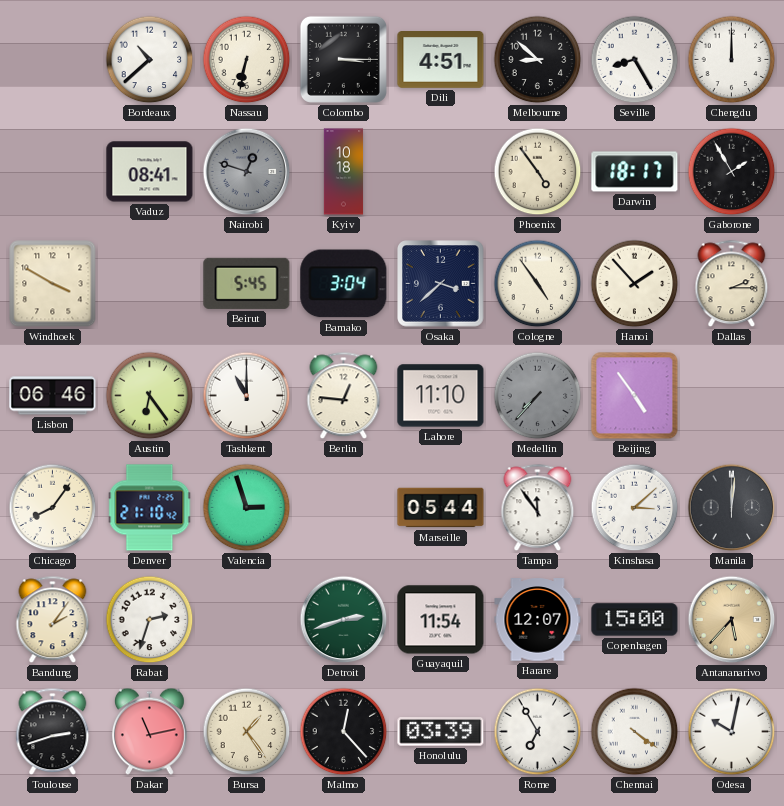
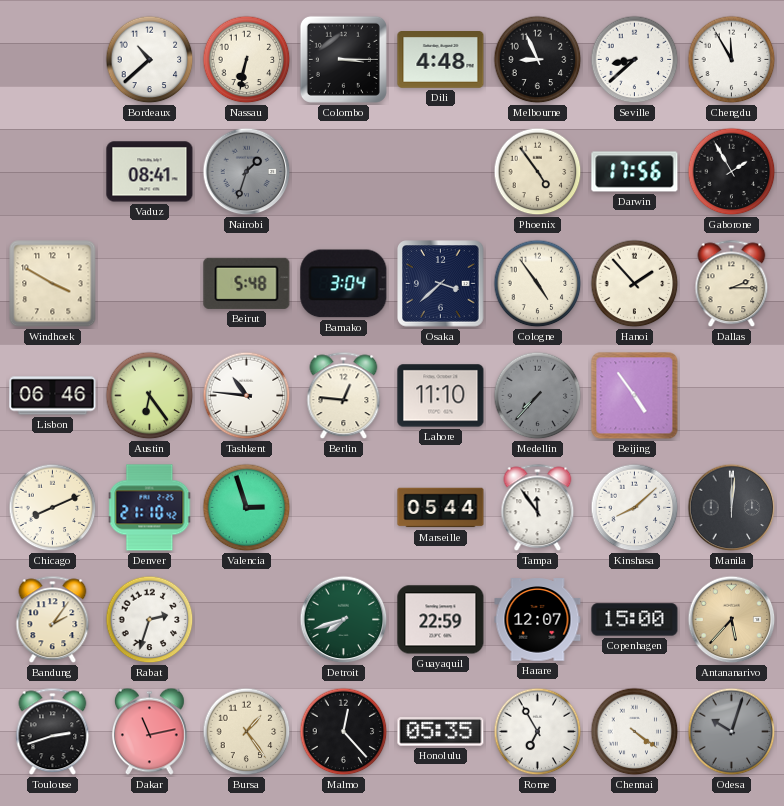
Dili: 4:51 -> 4:48
Melbourne: 8:52 -> 8:56
Seville: 8:25 -> 8:38
Chengdu: 12:00 -> 11:55
Nairobi: 12:48 -> 1:33
Kyiv: 10:18 -> none
Darwin: 18:17 -> 17:56
Beirut: 5:45 -> 5:48
Tashkent: 11:00 -> 10:46
Chicago: 8:06 -> 8:11
Kinshasa: 3:08 -> 8:08
Detroit: 2:42 -> 7:42
Guayaquil: 11:54 -> 22:59
Honolulu: 03:39 -> 05:35
Odesa: 10:02 -> 10:03
Odesa dial: white -> grey
